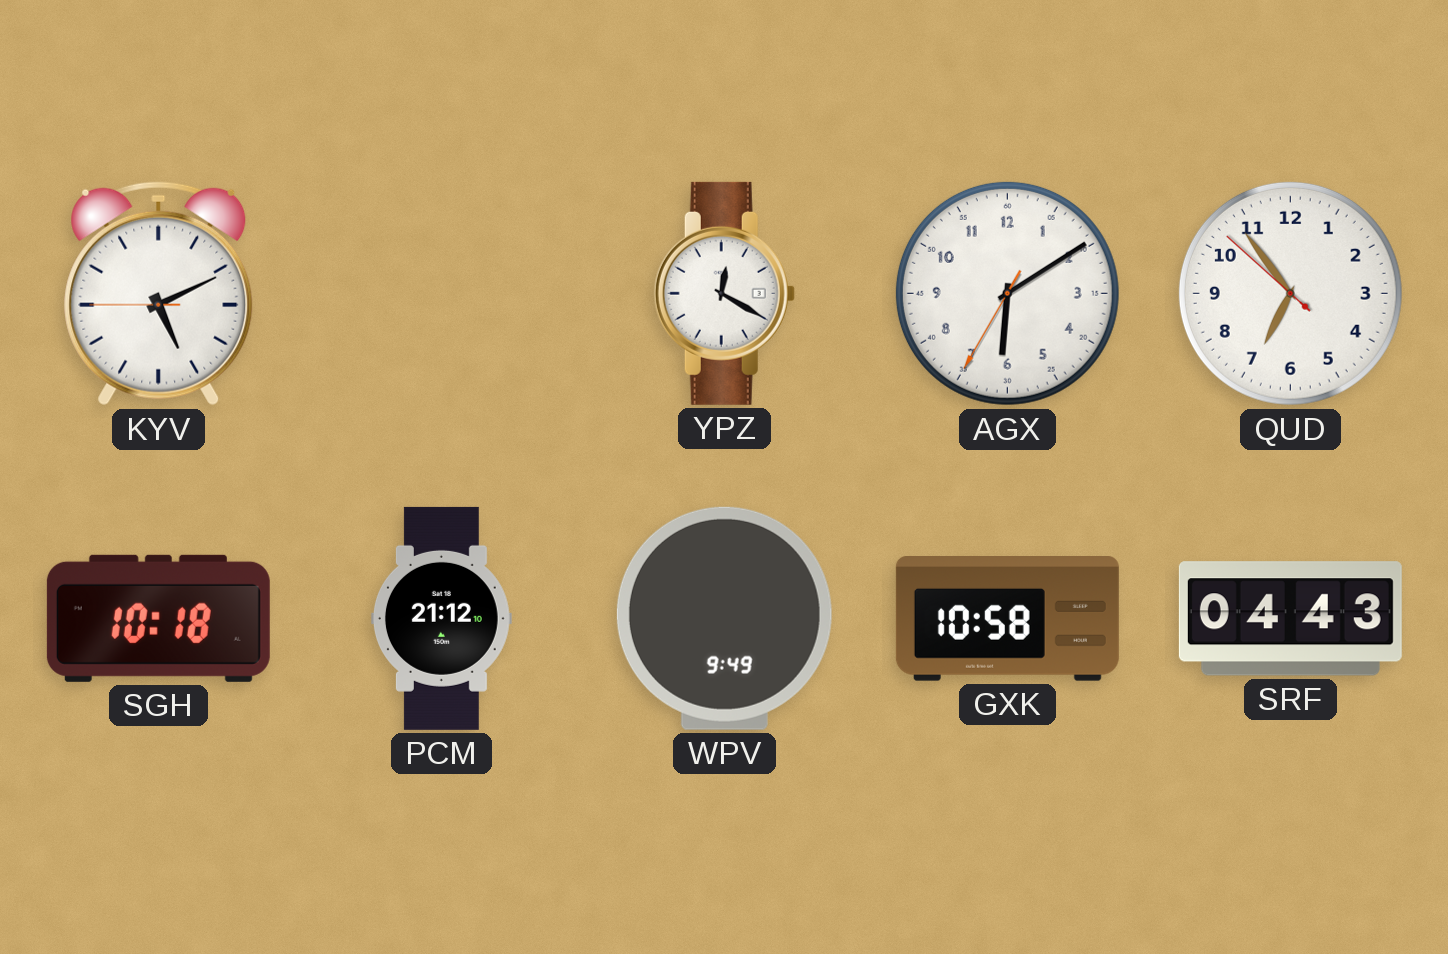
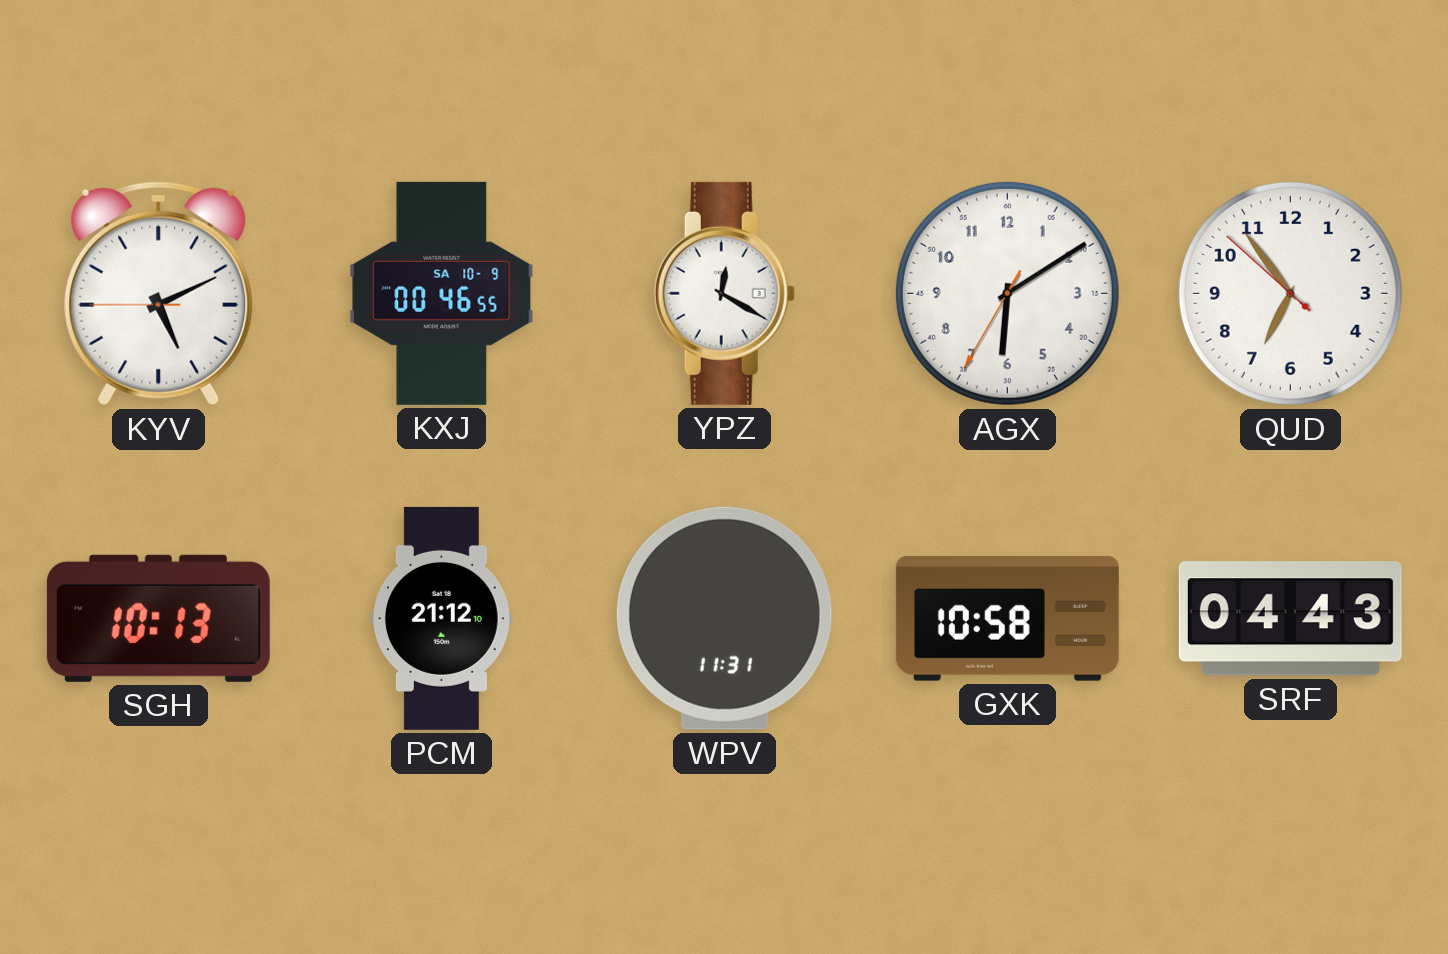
KXJ: none -> 00:46
SGH: 10:18 -> 10:13
WPV: 9:49 -> 11:31
